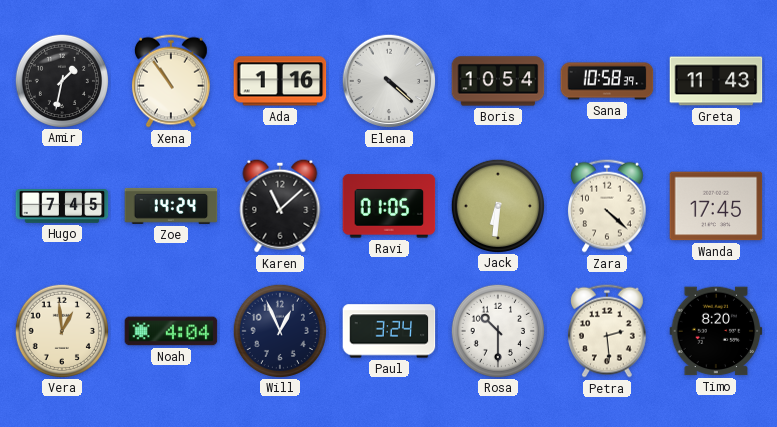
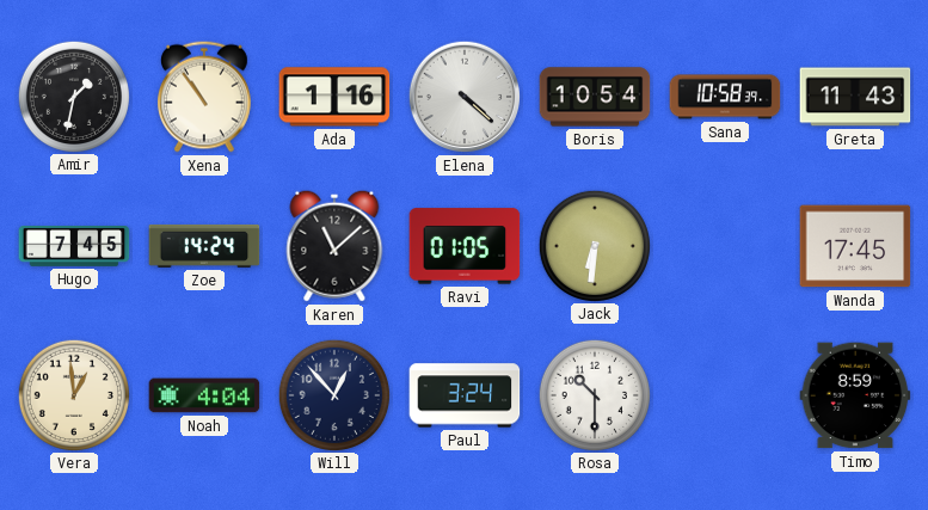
Zara: 4:22 -> none
Will: 12:56 -> 12:53
Petra: 2:29 -> none
Timo: 8:20 -> 8:59
